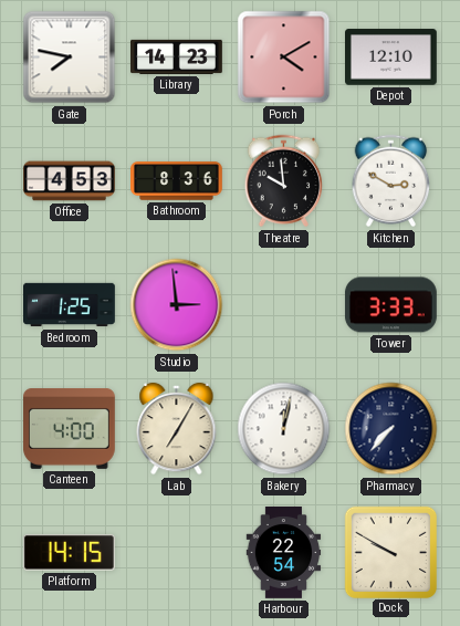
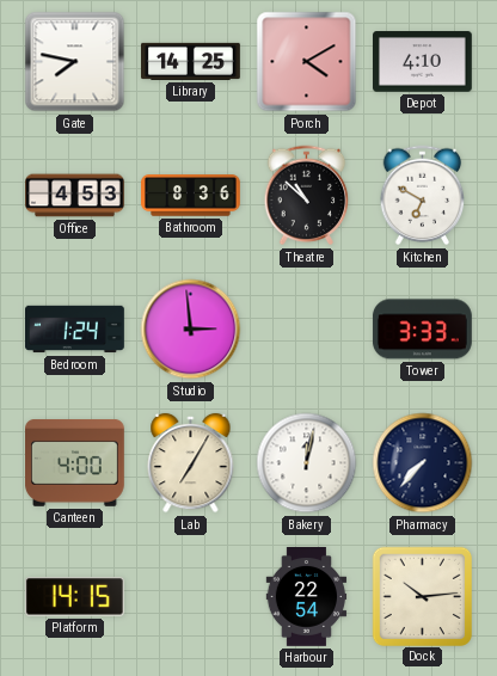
Library: 14:23 -> 14:25
Depot: 12:10 -> 4:10
Theatre: 9:59 -> 10:52
Kitchen: 2:50 -> 6:50
Bedroom: 1:25 -> 1:24
Dock: 9:50 -> 10:14
